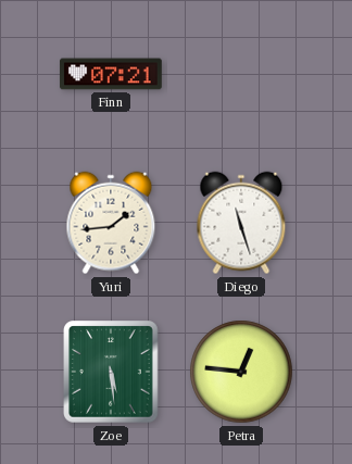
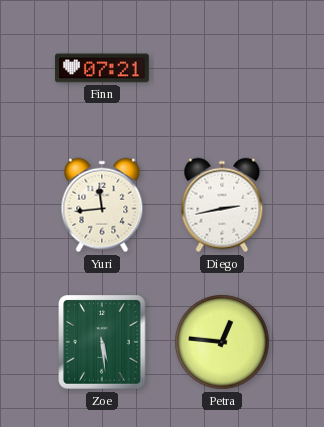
Yuri: 1:44 -> 11:44
Diego: 11:27 -> 2:43
